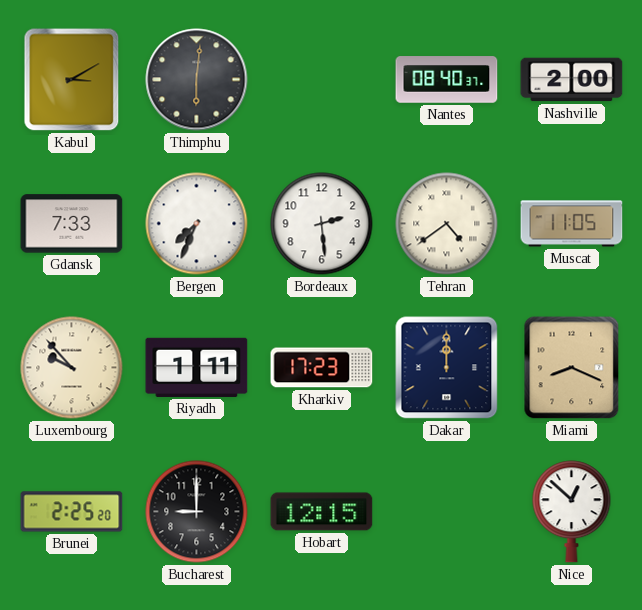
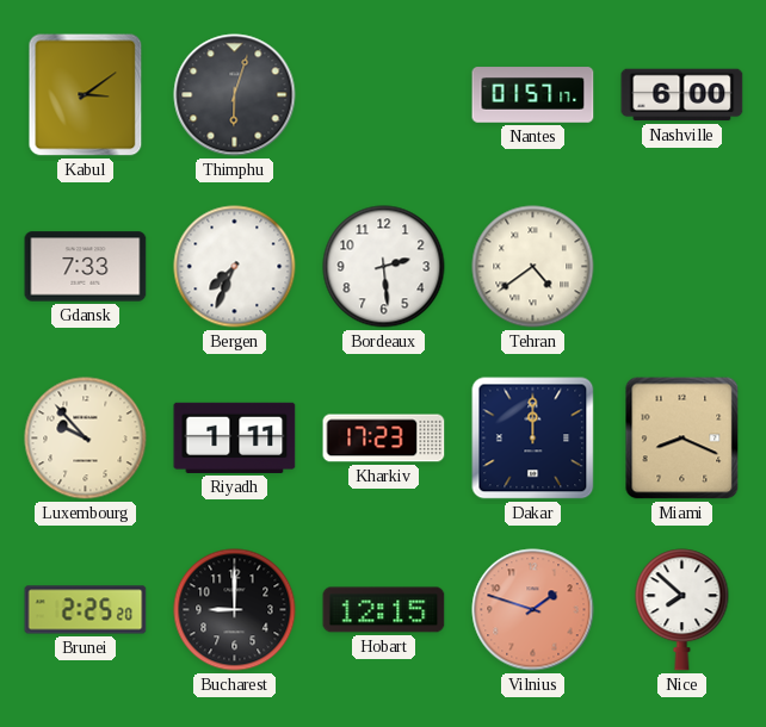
Kabul: 3:10 -> 3:09
Thimphu: 6:01 -> 6:03
Nantes: 08:40 -> 01:57
Nashville: 2:00 -> 6:00
Muscat: 11:05 -> none
Vilnius: none -> 1:48
Nice: 12:52 -> 7:52
